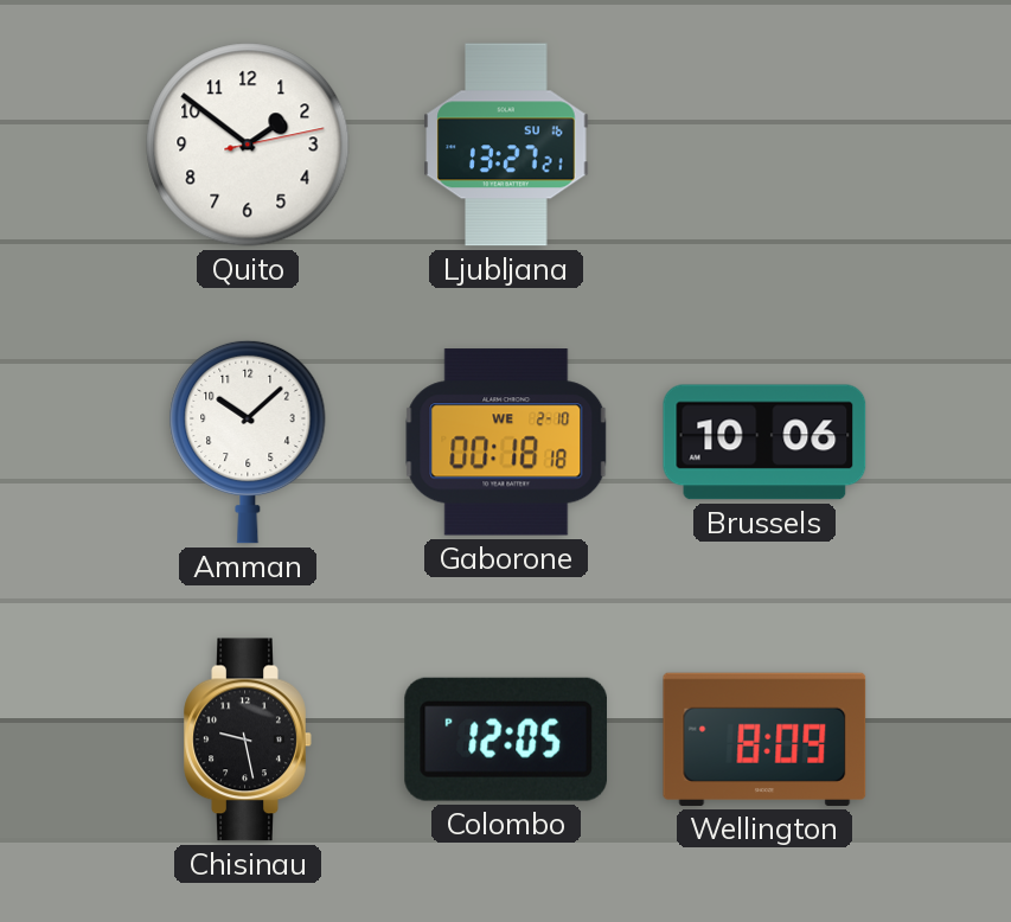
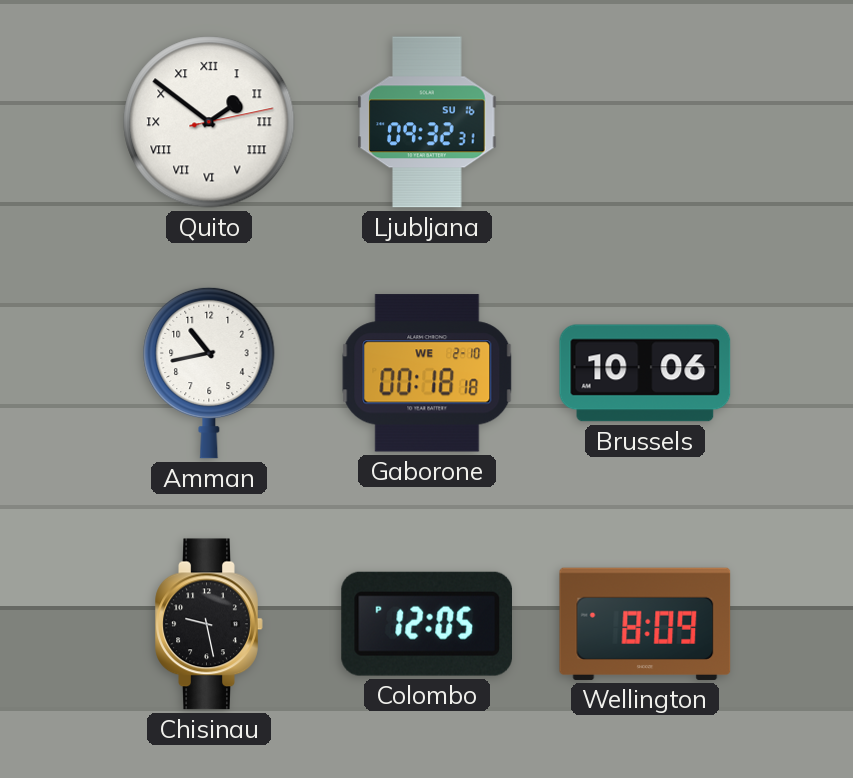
Quito numerals: Arabic -> Roman
Ljubljana: 13:27 -> 09:32
Amman: 10:08 -> 10:43
